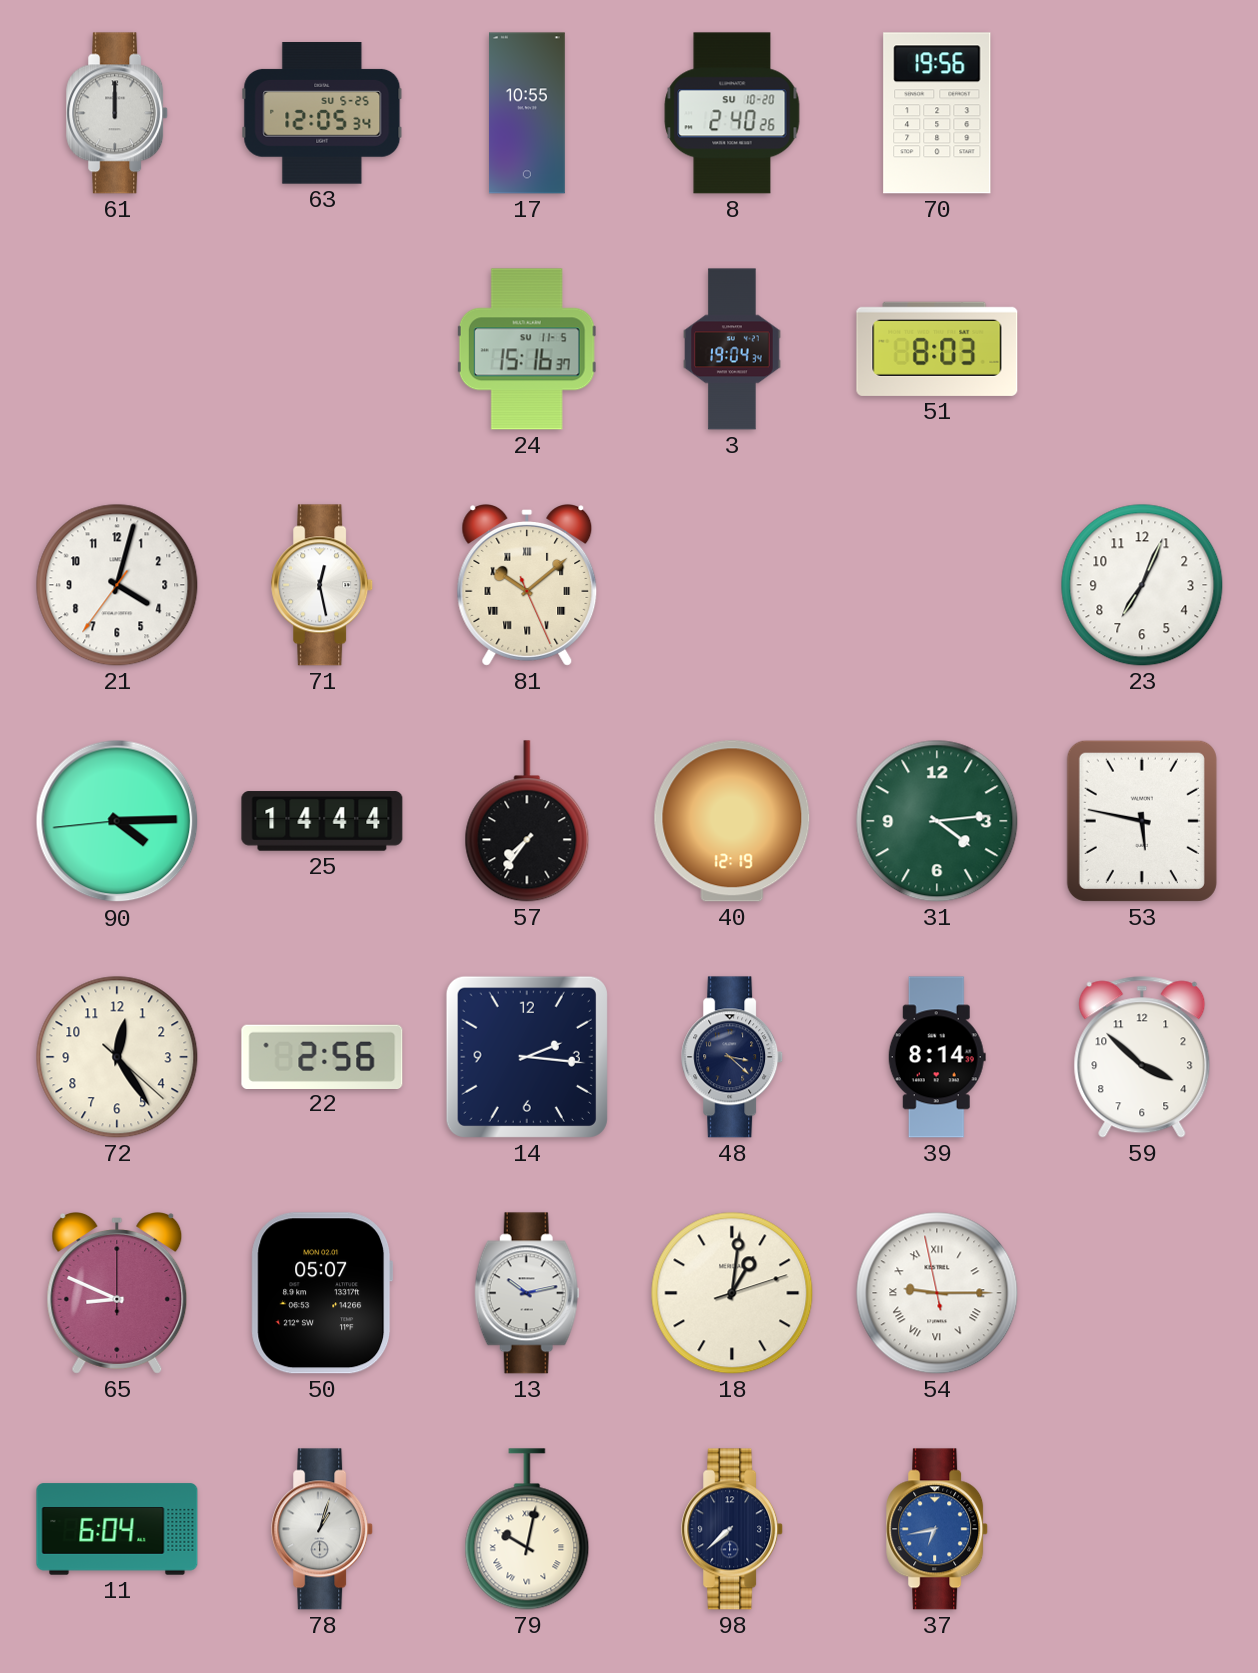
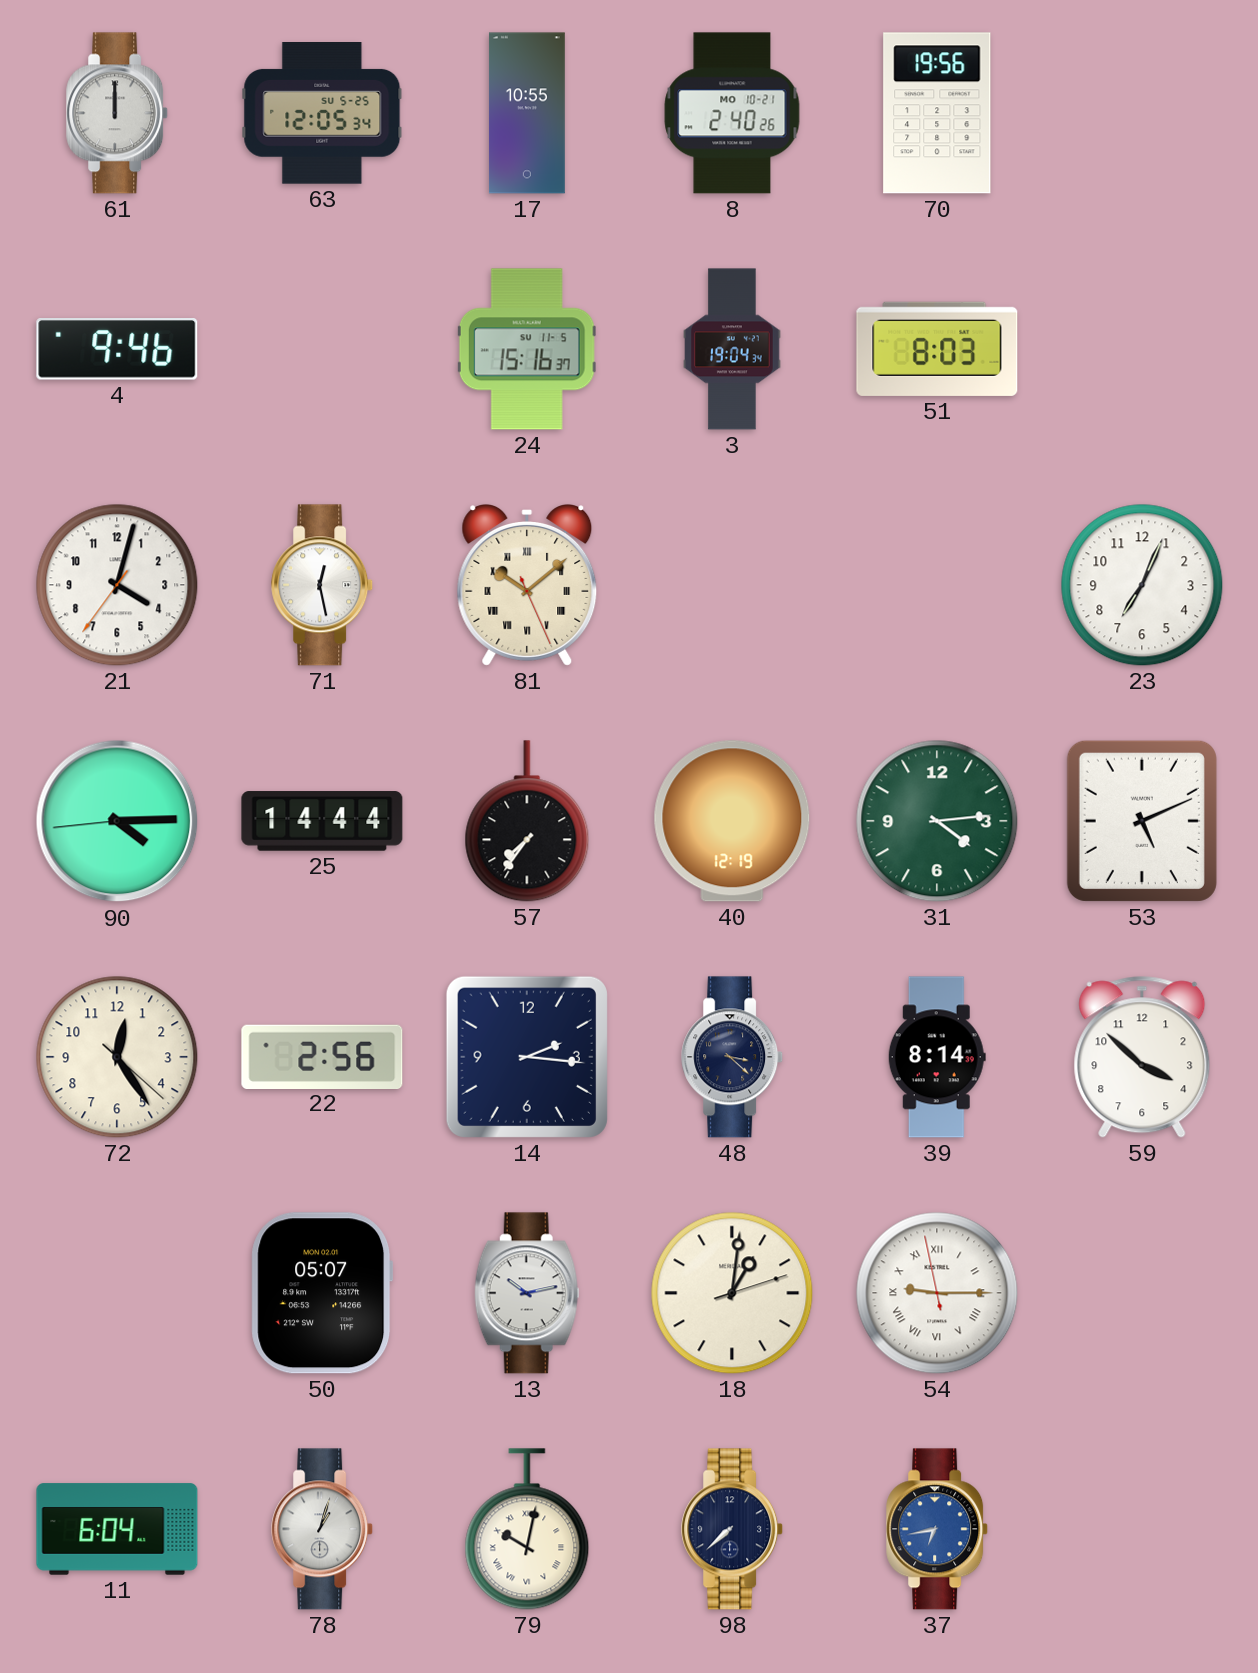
8 date: SU 10-20 -> MO 10-21
4: none -> 9:46
53: 5:47 -> 5:11
65: 8:49 -> none
